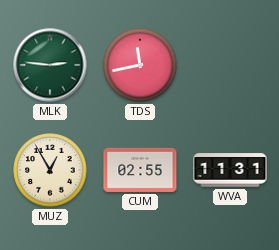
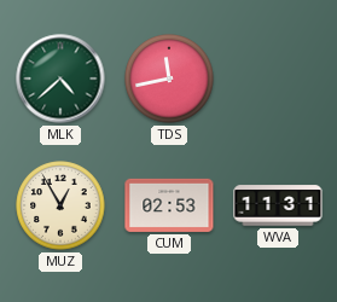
MLK: 2:46 -> 4:38
CUM: 02:55 -> 02:53
